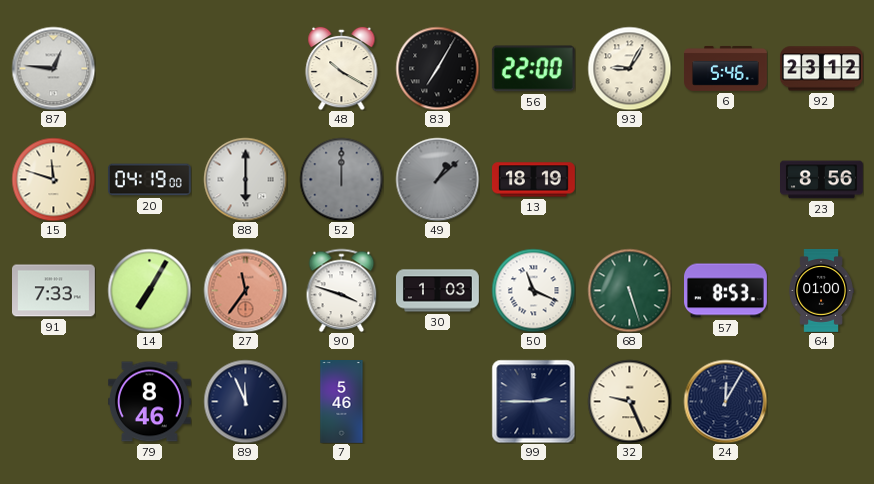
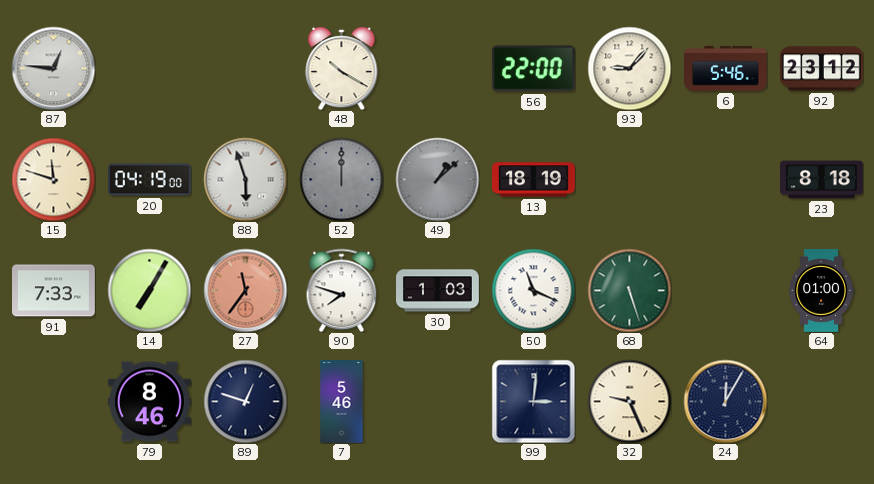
83: 7:05 -> none
93: 9:05 -> 9:07
88: 6:00 -> 5:57
23: 8:56 -> 8:18
90: 3:48 -> 7:48
57: 8:53 -> none
89: 11:56 -> 12:48
99: 2:45 -> 3:01
